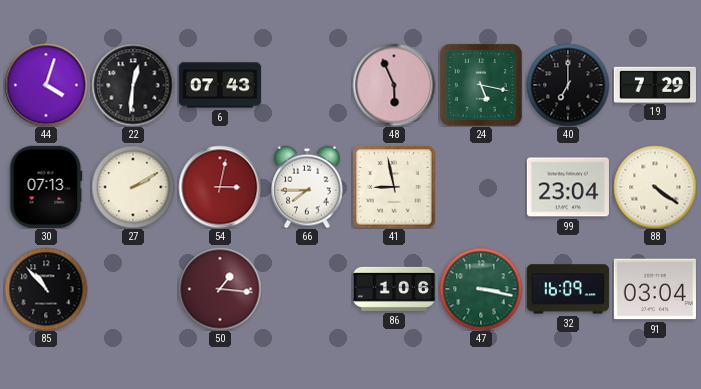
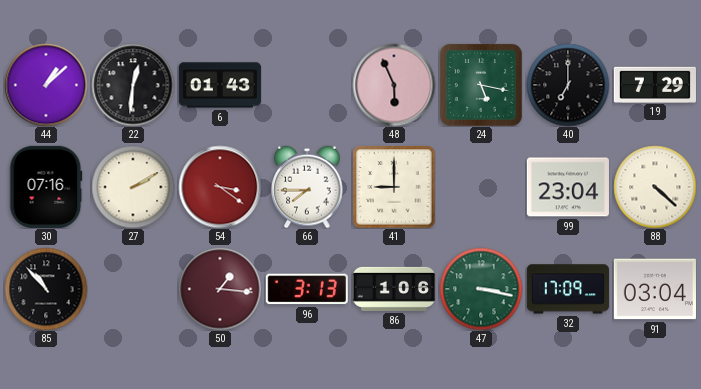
44: 4:03 -> 1:08
6: 07:43 -> 01:43
30: 07:13 -> 07:16
54: 3:02 -> 3:21
41: 8:58 -> 9:00
88: 4:21 -> 4:22
96: none -> 3:13
32: 16:09 -> 17:09
